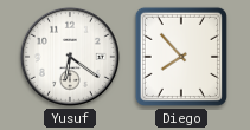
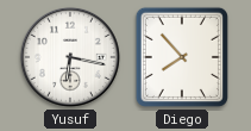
Yusuf: 6:21 -> 6:17
